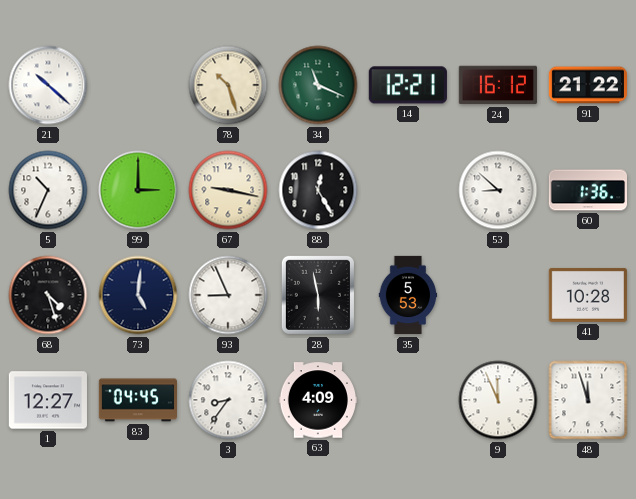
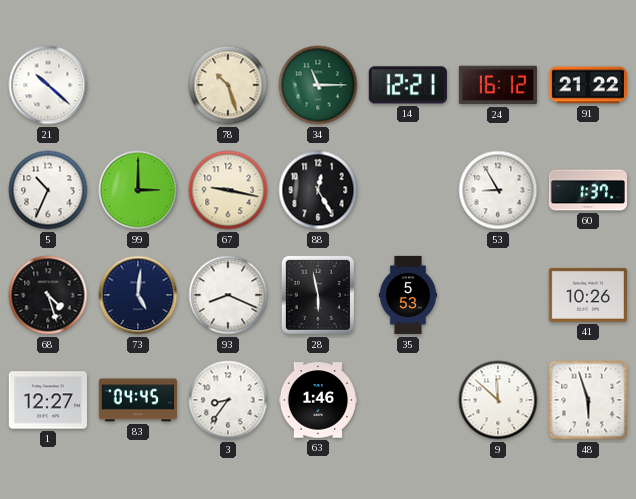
34: 11:19 -> 11:15
53: 8:52 -> 8:55
60: 1:36 -> 1:37
93: 8:56 -> 8:19
41: 10:28 -> 10:26
63: 4:09 -> 1:46
9: 11:56 -> 11:52
48: 11:57 -> 5:57
